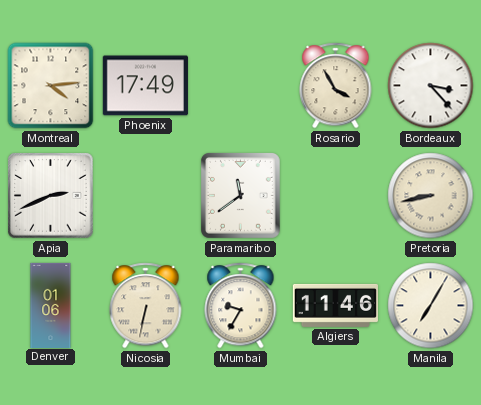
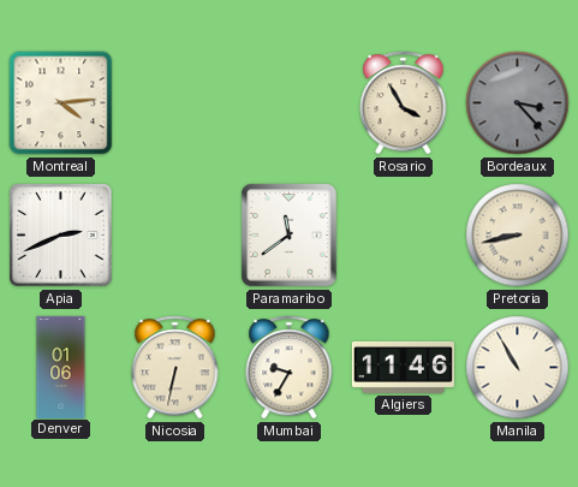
Phoenix: 17:49 -> none
Bordeaux dial: white -> grey
Manila: 7:05 -> 10:55
